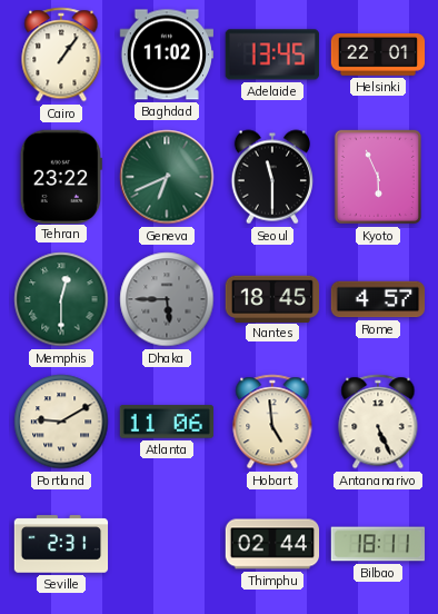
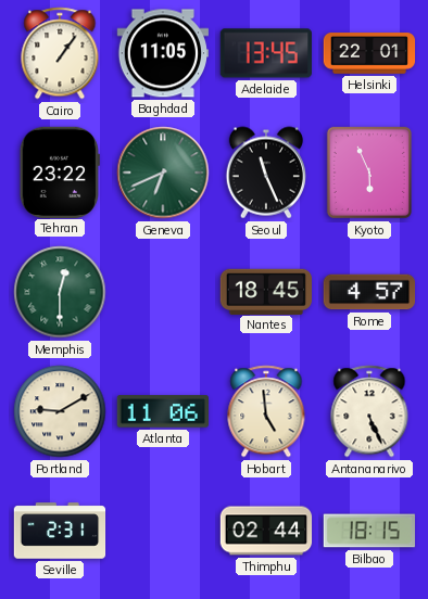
Baghdad: 11:02 -> 11:05
Seoul: 11:30 -> 11:26
Dhaka: 5:45 -> none
Bilbao: 18:11 -> 18:15
